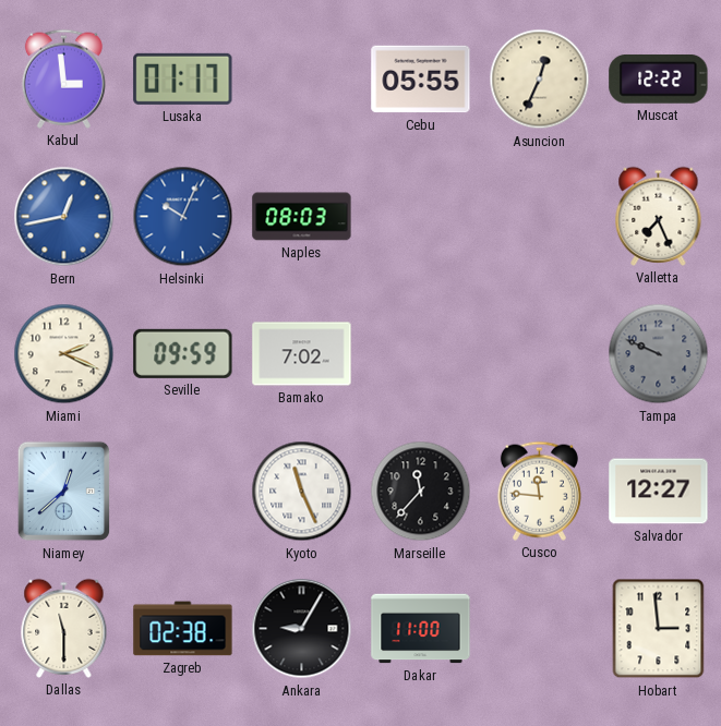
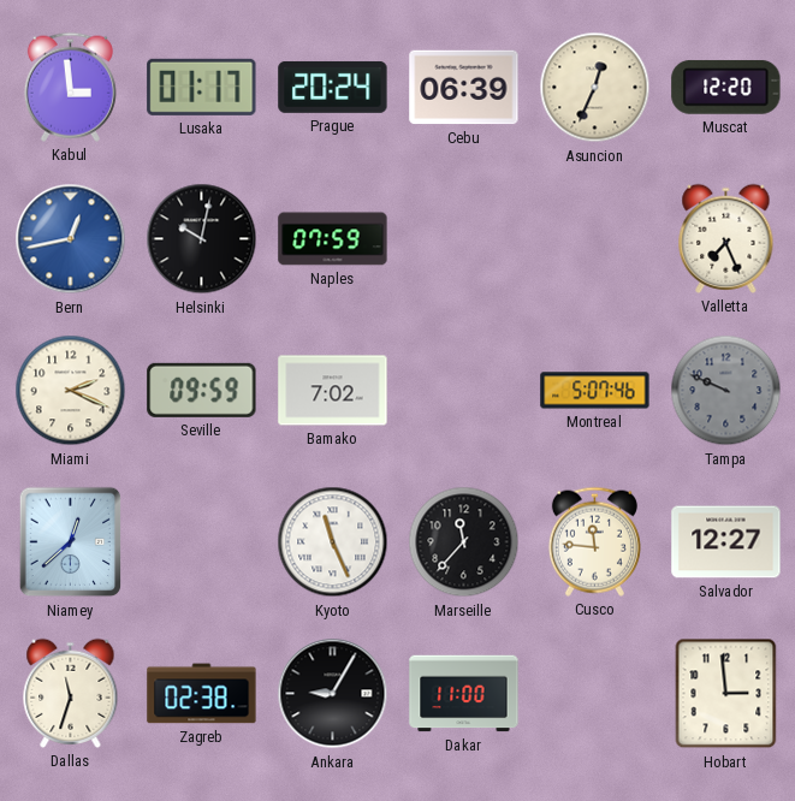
Prague: none -> 20:24
Cebu: 05:55 -> 06:39
Muscat: 12:22 -> 12:20
Helsinki: 10:04 -> 10:02
Helsinki dial: blue -> black
Naples: 08:03 -> 07:59
Montreal: none -> 5:07
Dallas: 11:30 -> 11:33
